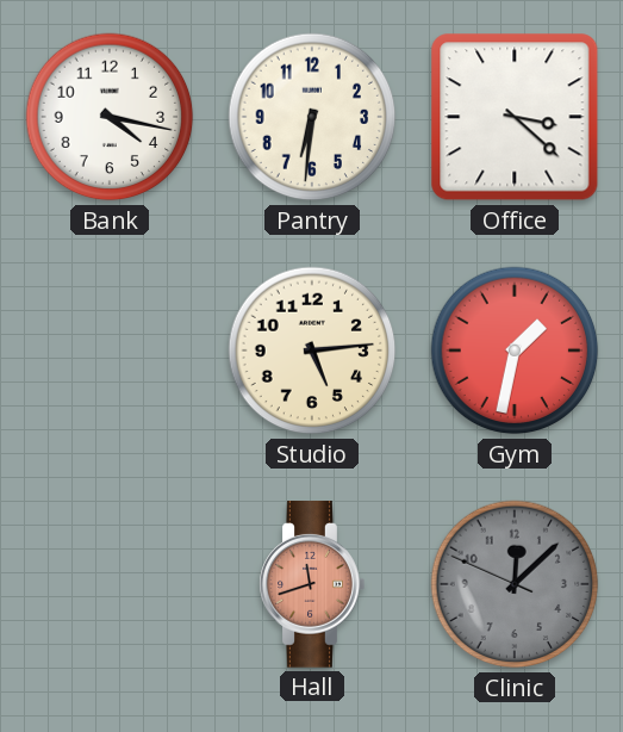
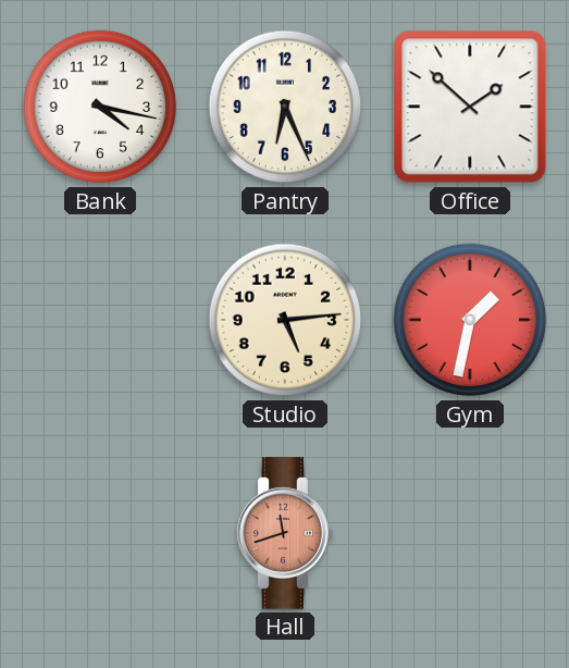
Pantry: 6:31 -> 6:26
Office: 3:22 -> 1:52
Clinic: 12:07 -> none
